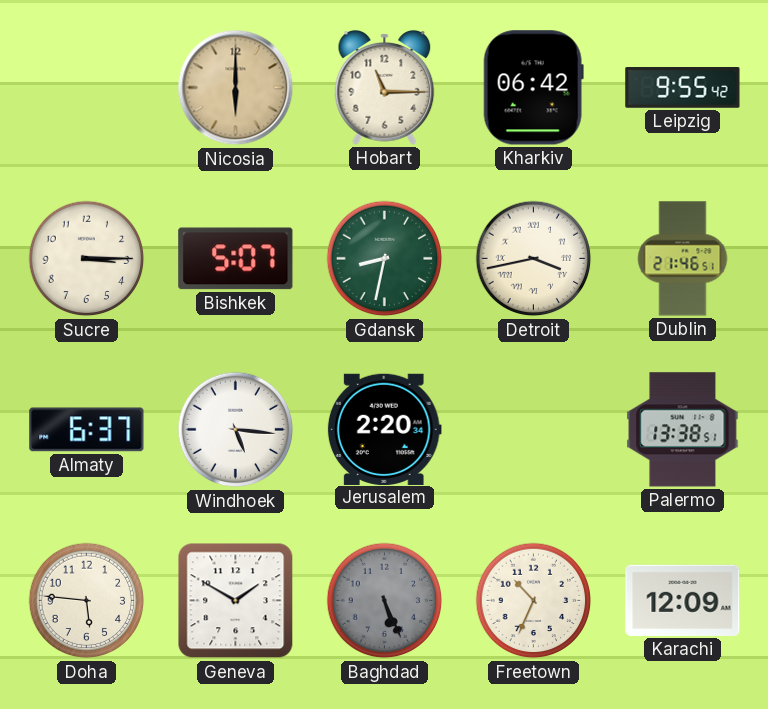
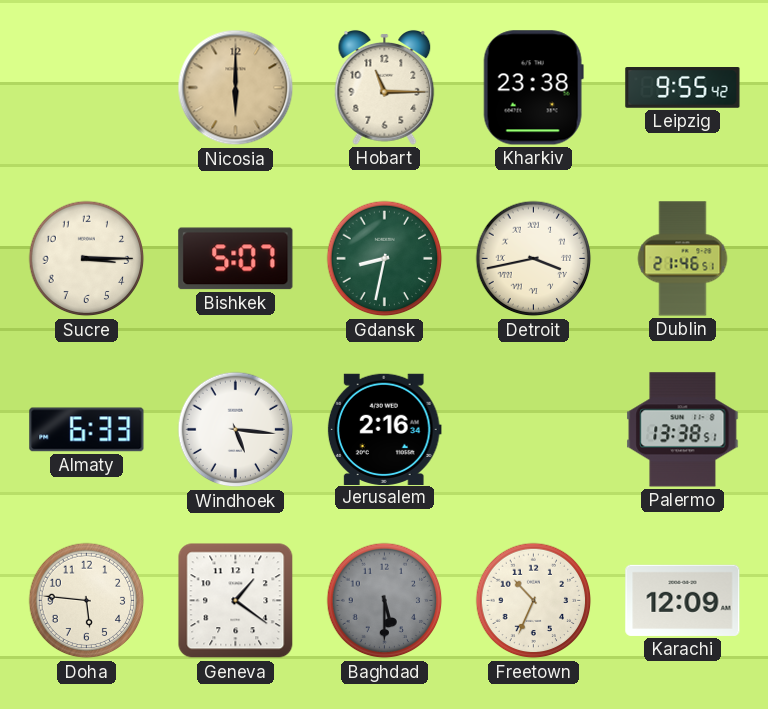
Kharkiv: 06:42 -> 23:38
Almaty: 6:37 -> 6:33
Jerusalem: 2:20 -> 2:16
Geneva: 1:50 -> 1:21
Baghdad: 5:26 -> 5:30
